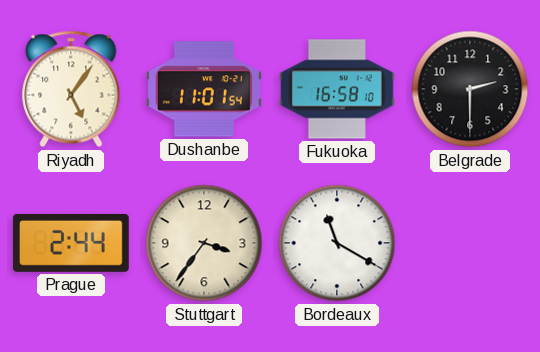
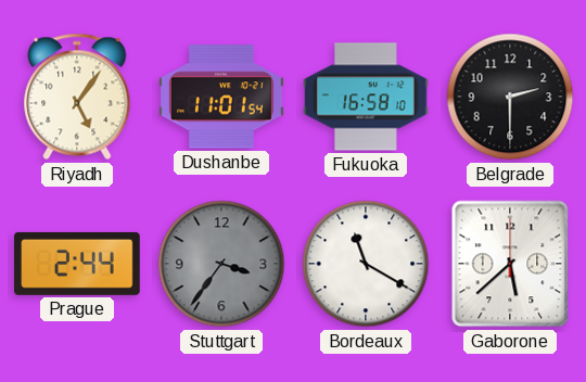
Stuttgart dial: cream -> grey
Gaborone: none -> 5:38
